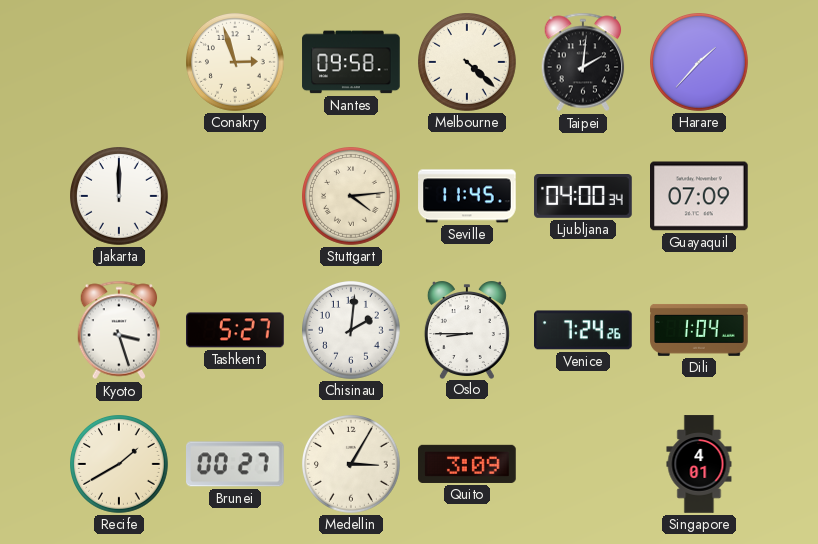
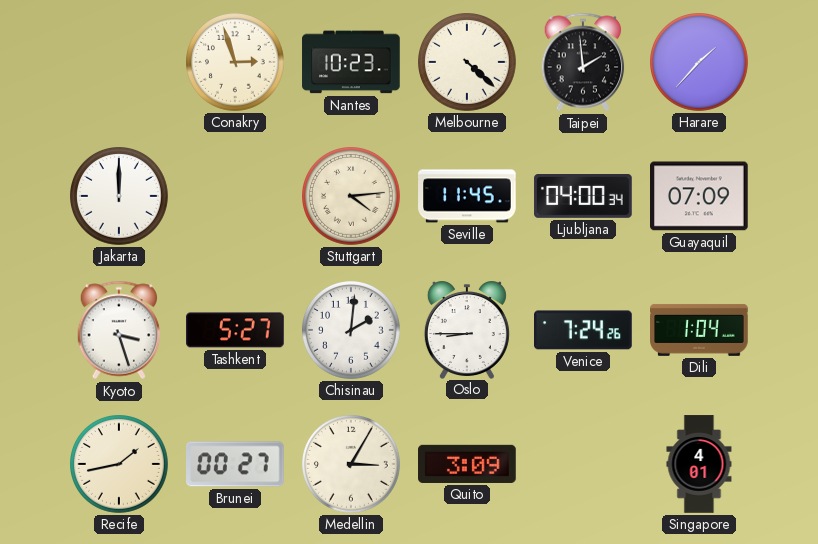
Nantes: 09:58 -> 10:23
Taipei: 2:01 -> 1:59
Recife: 1:40 -> 1:43
